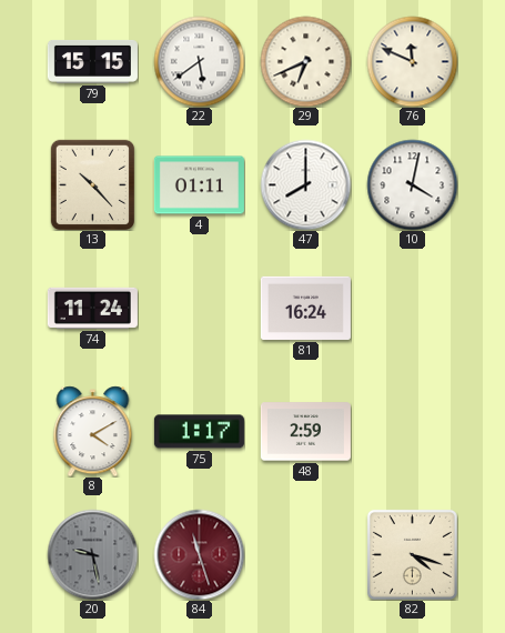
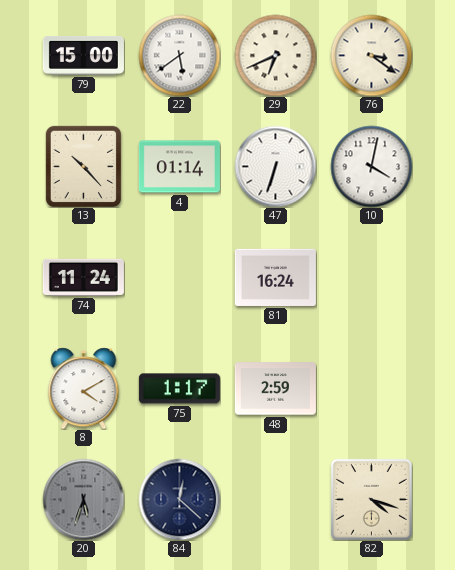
79: 15:15 -> 15:00
76: 11:49 -> 3:21
4: 01:11 -> 01:14
47: 8:00 -> 6:33
20: 9:28 -> 5:33
84: 11:27 -> 12:22
84 dial: burgundy -> navy
